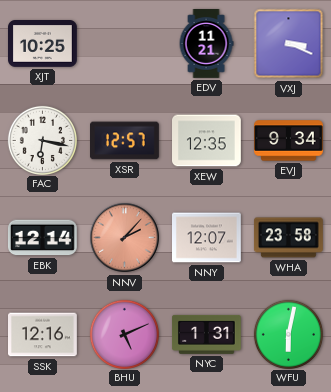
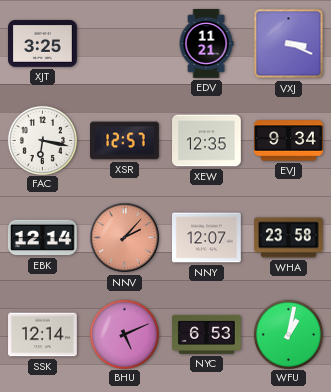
XJT: 10:25 -> 3:25
SSK: 12:16 -> 12:14
NYC: 1:31 -> 6:53
WFU: 6:02 -> 1:02
